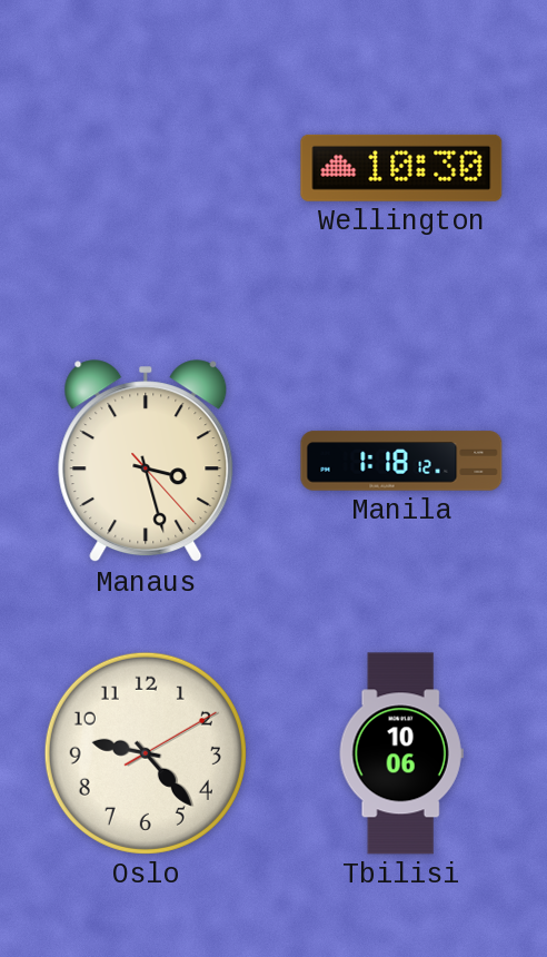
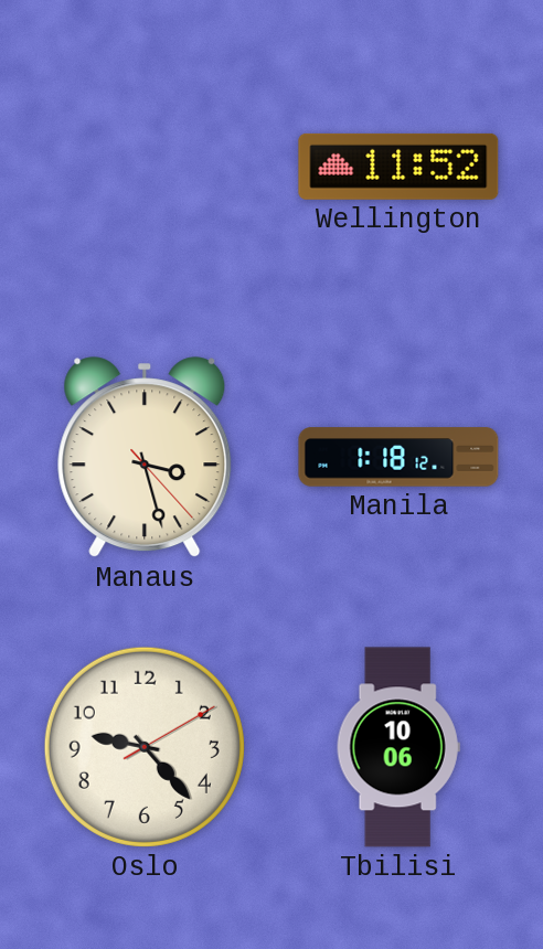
Wellington: 10:30 -> 11:52
